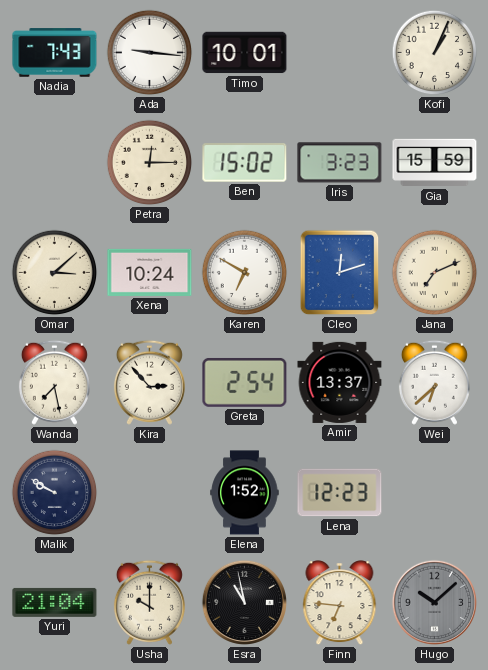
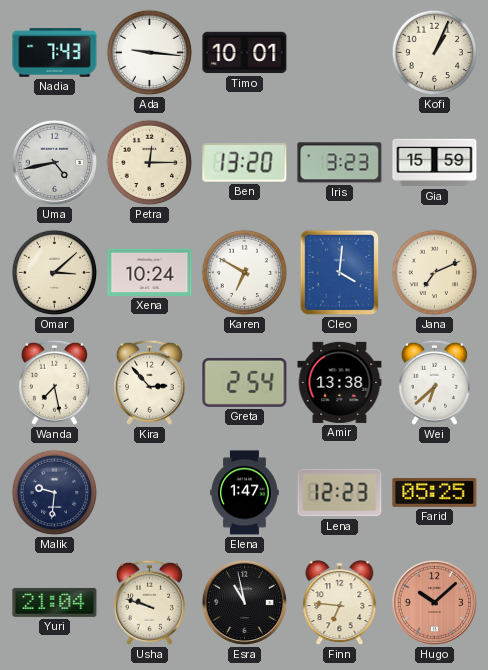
Uma: none -> 4:43
Ben: 15:02 -> 13:20
Cleo: 12:12 -> 4:01
Amir: 13:37 -> 13:38
Malik: 9:50 -> 9:31
Elena: 1:52 -> 1:47
Farid: none -> 05:25
Usha: 10:00 -> 9:48
Hugo dial: grey -> salmon
